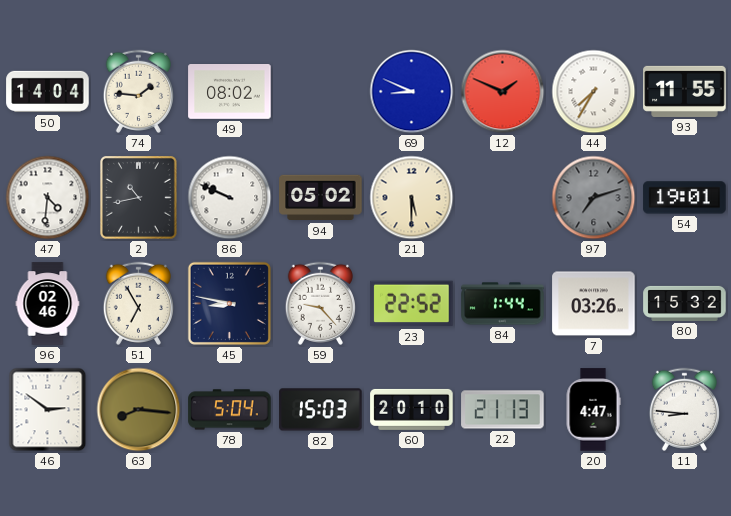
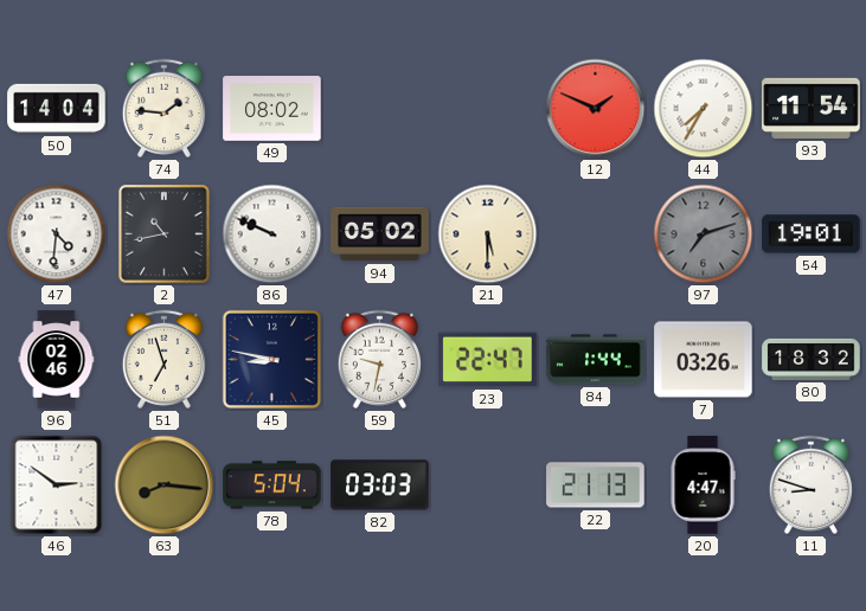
69: 8:49 -> none
93: 11:55 -> 11:54
51: 6:55 -> 6:57
59: 9:23 -> 9:32
23: 22:52 -> 22:47
80: 15:32 -> 18:32
82: 15:03 -> 03:03
60: 20:10 -> none
11: 8:46 -> 8:48
